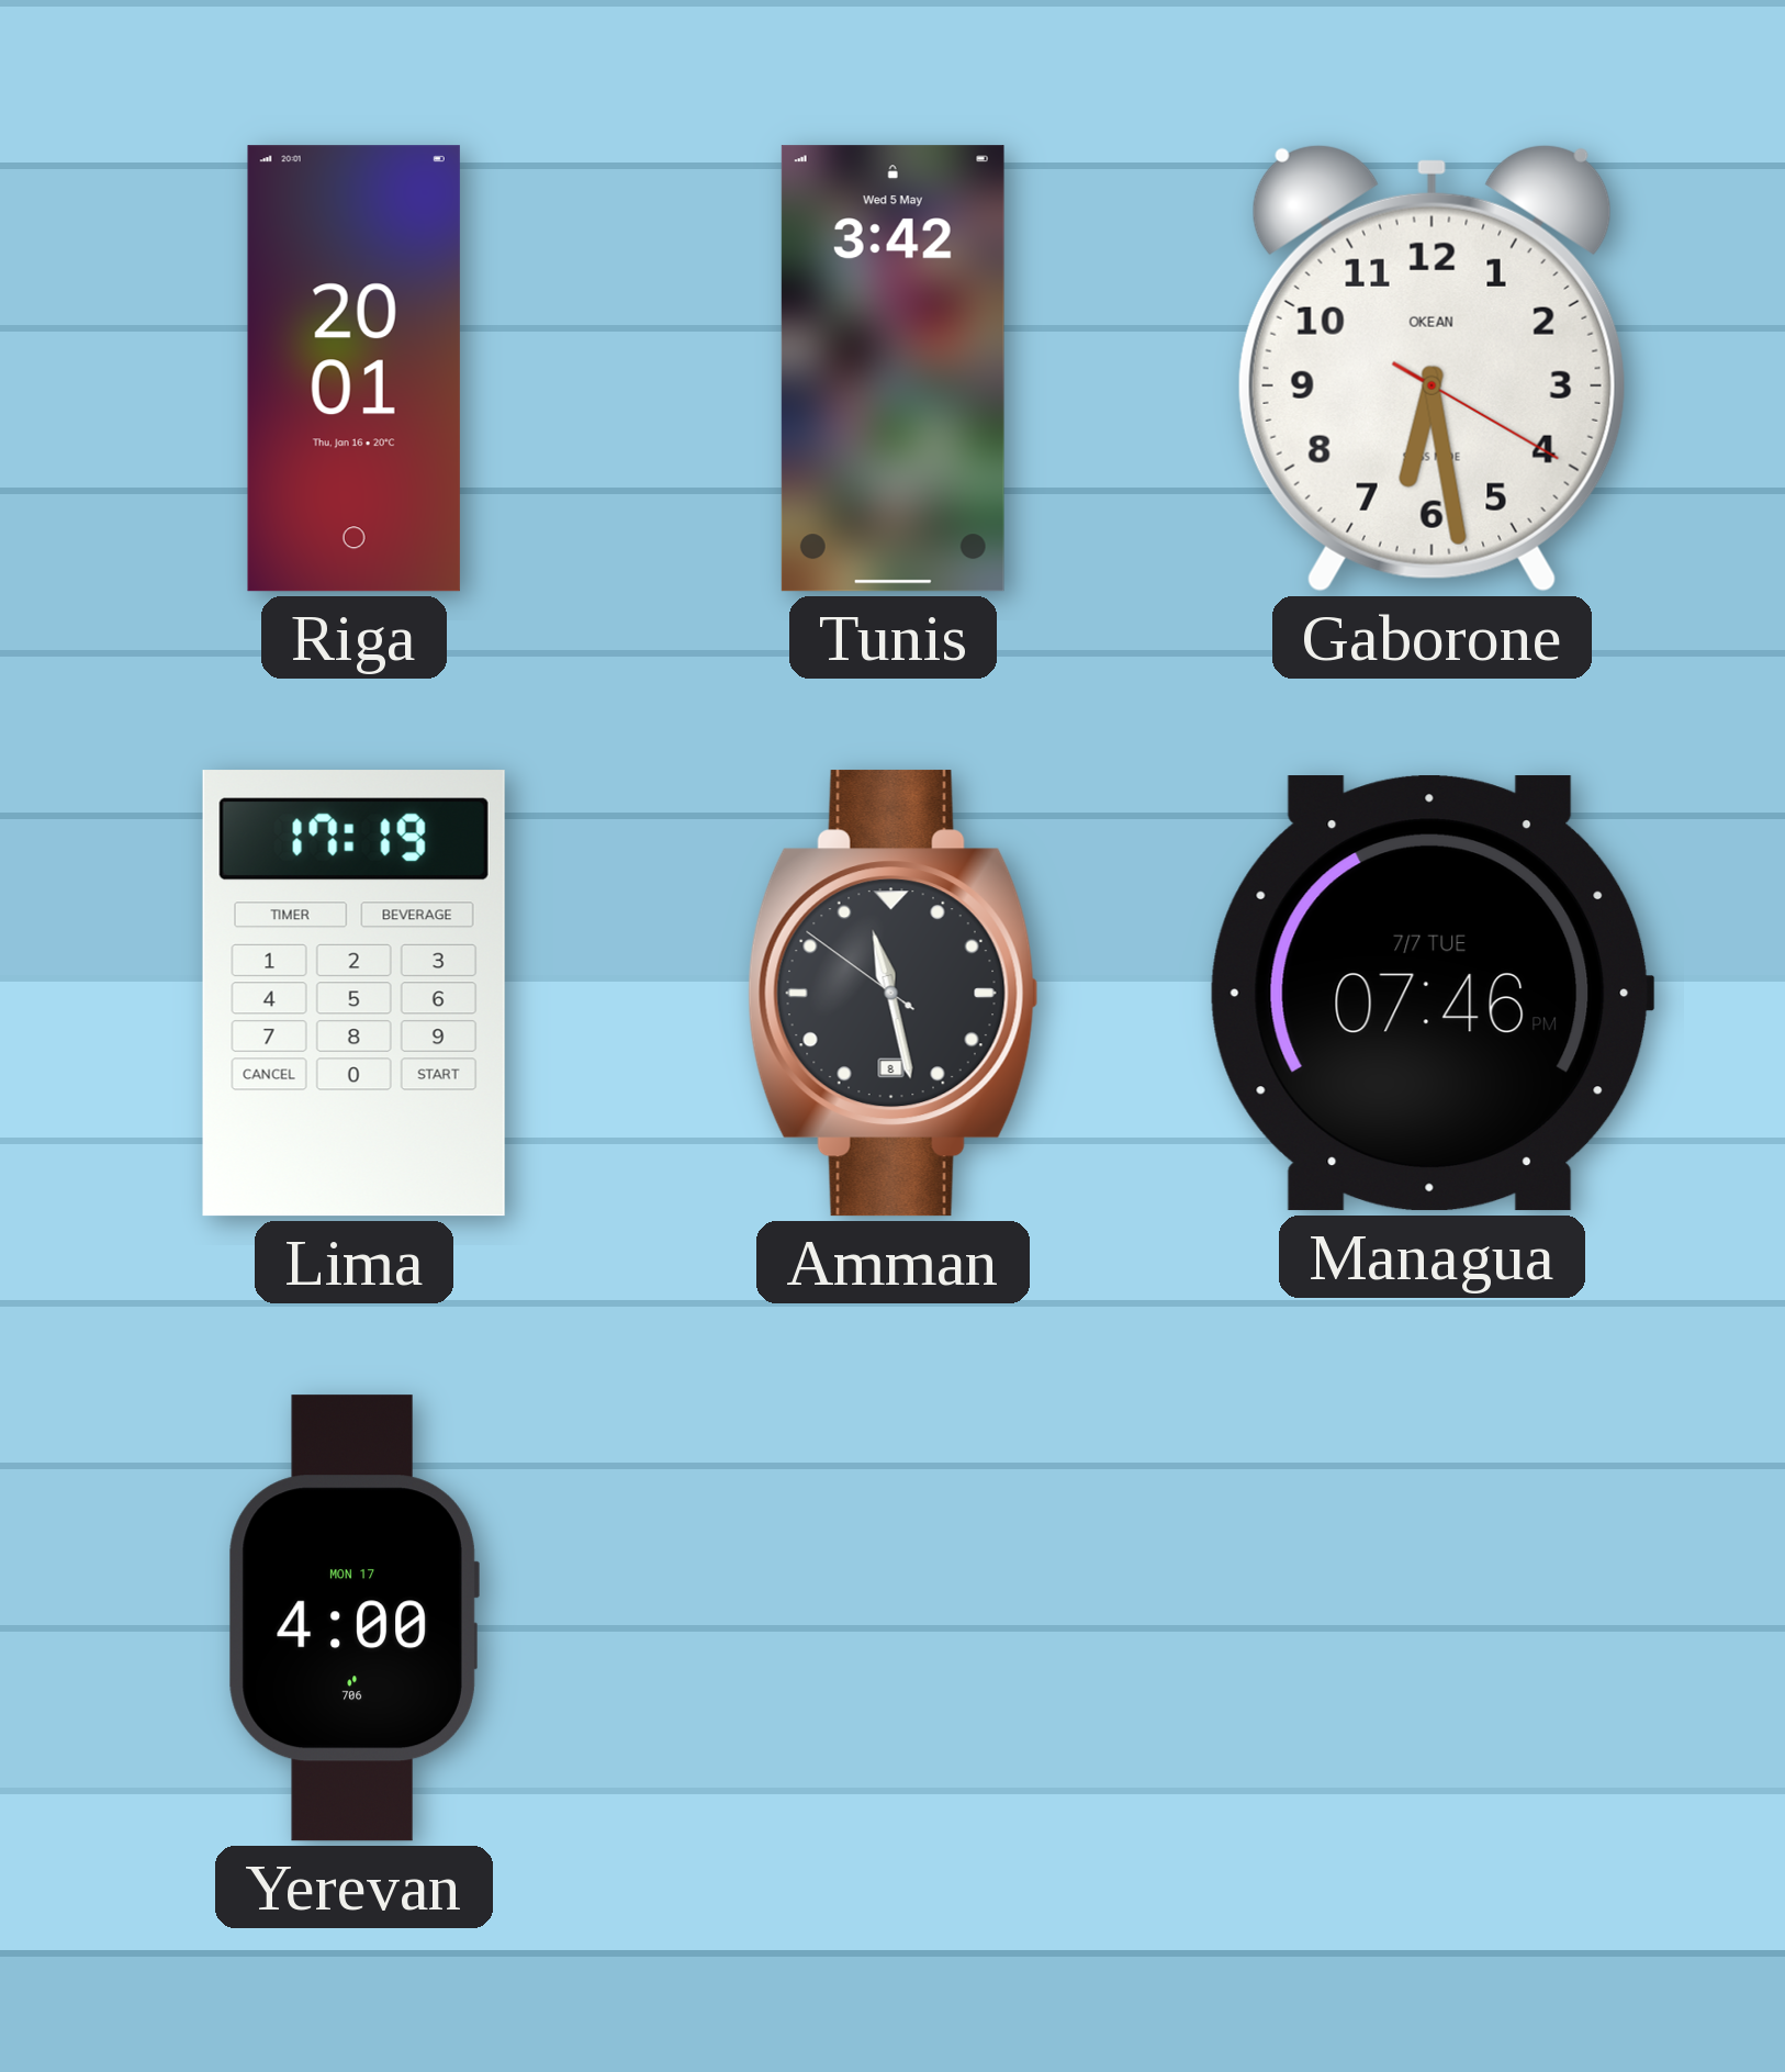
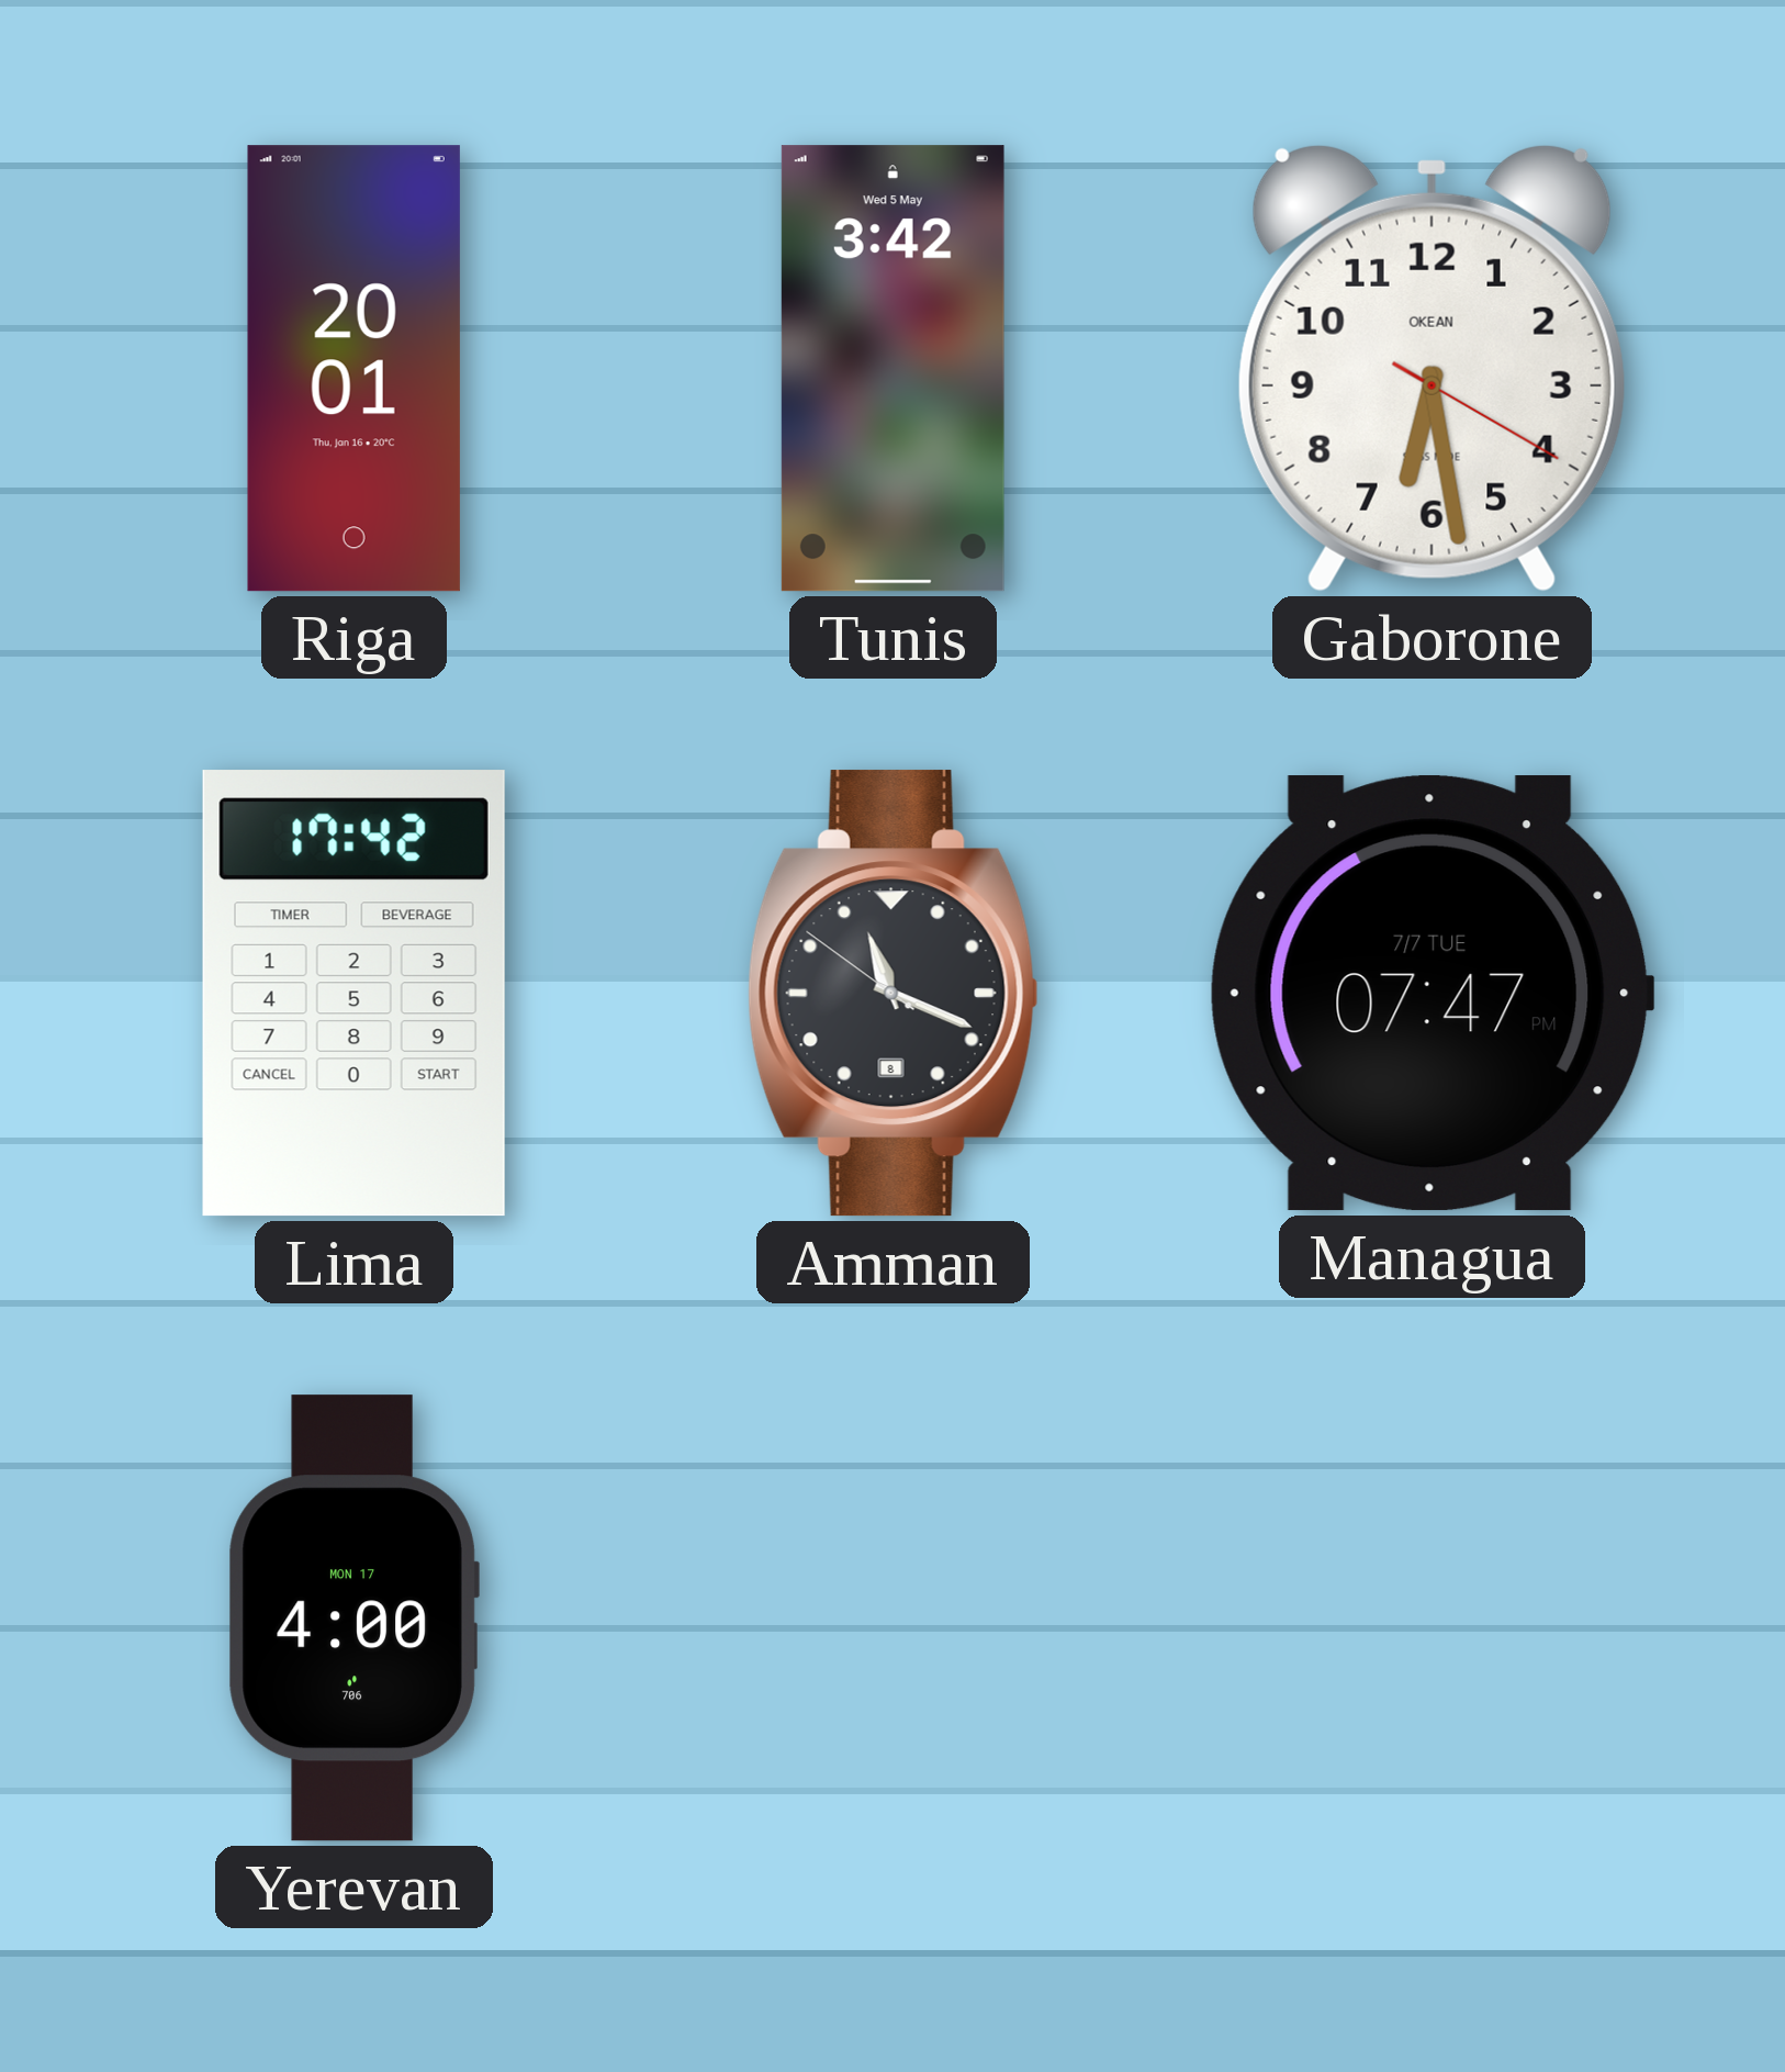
Lima: 17:19 -> 17:42
Amman: 11:27 -> 11:18
Managua: 07:46 -> 07:47
